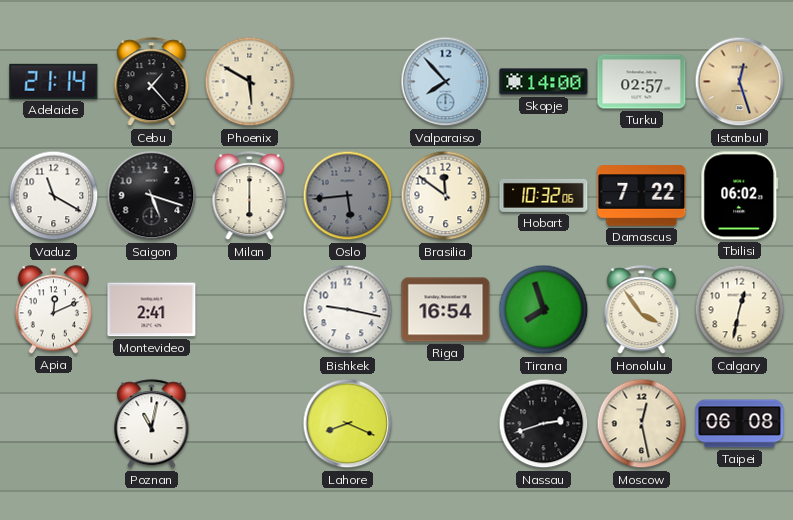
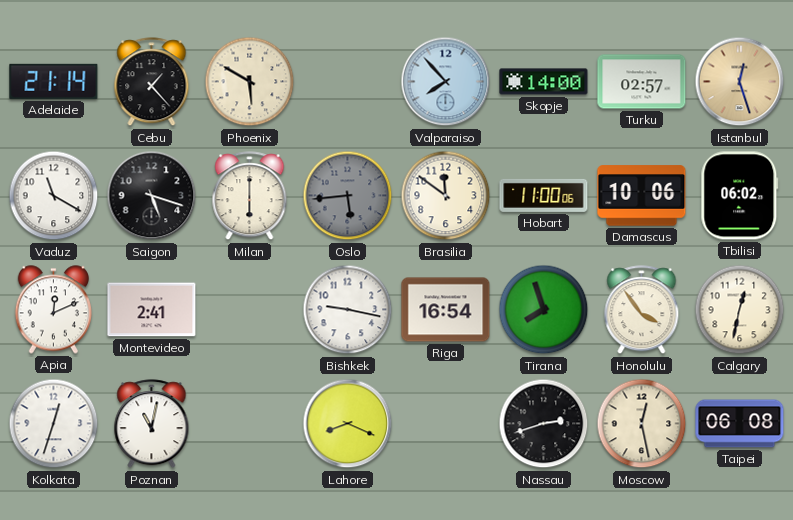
Hobart: 10:32 -> 11:00
Damascus: 7:22 -> 10:06
Kolkata: none -> 12:33
